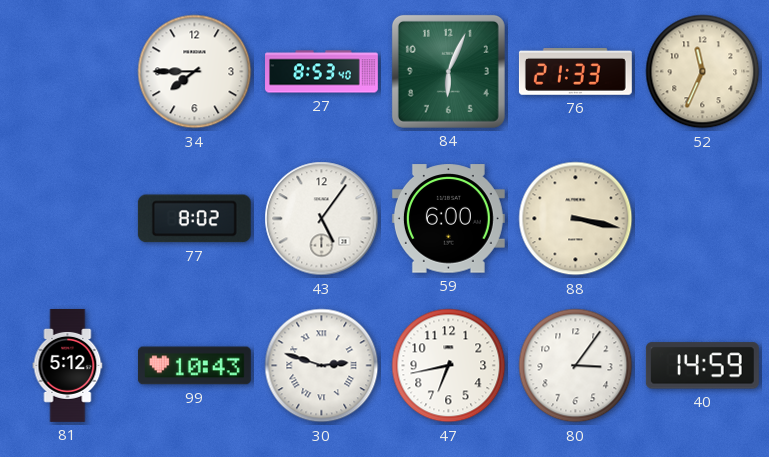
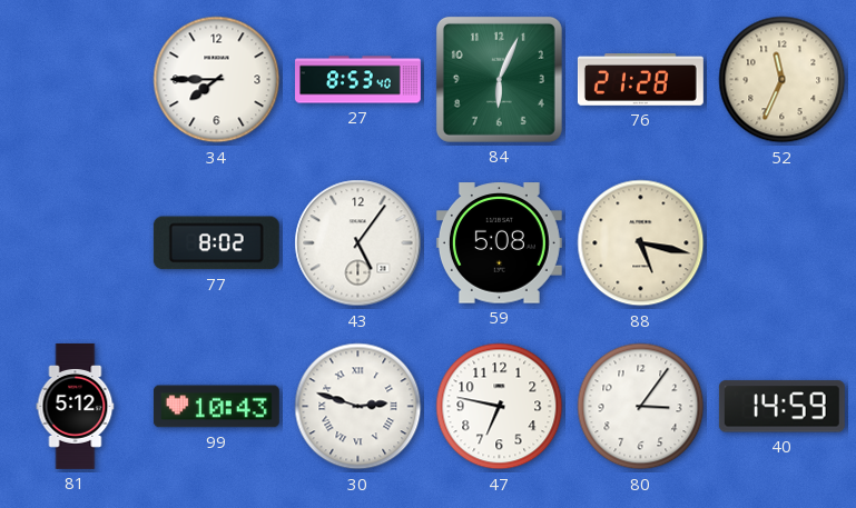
76: 21:33 -> 21:28
59: 6:00 -> 5:08
88: 3:17 -> 5:17
47: 6:43 -> 6:47
